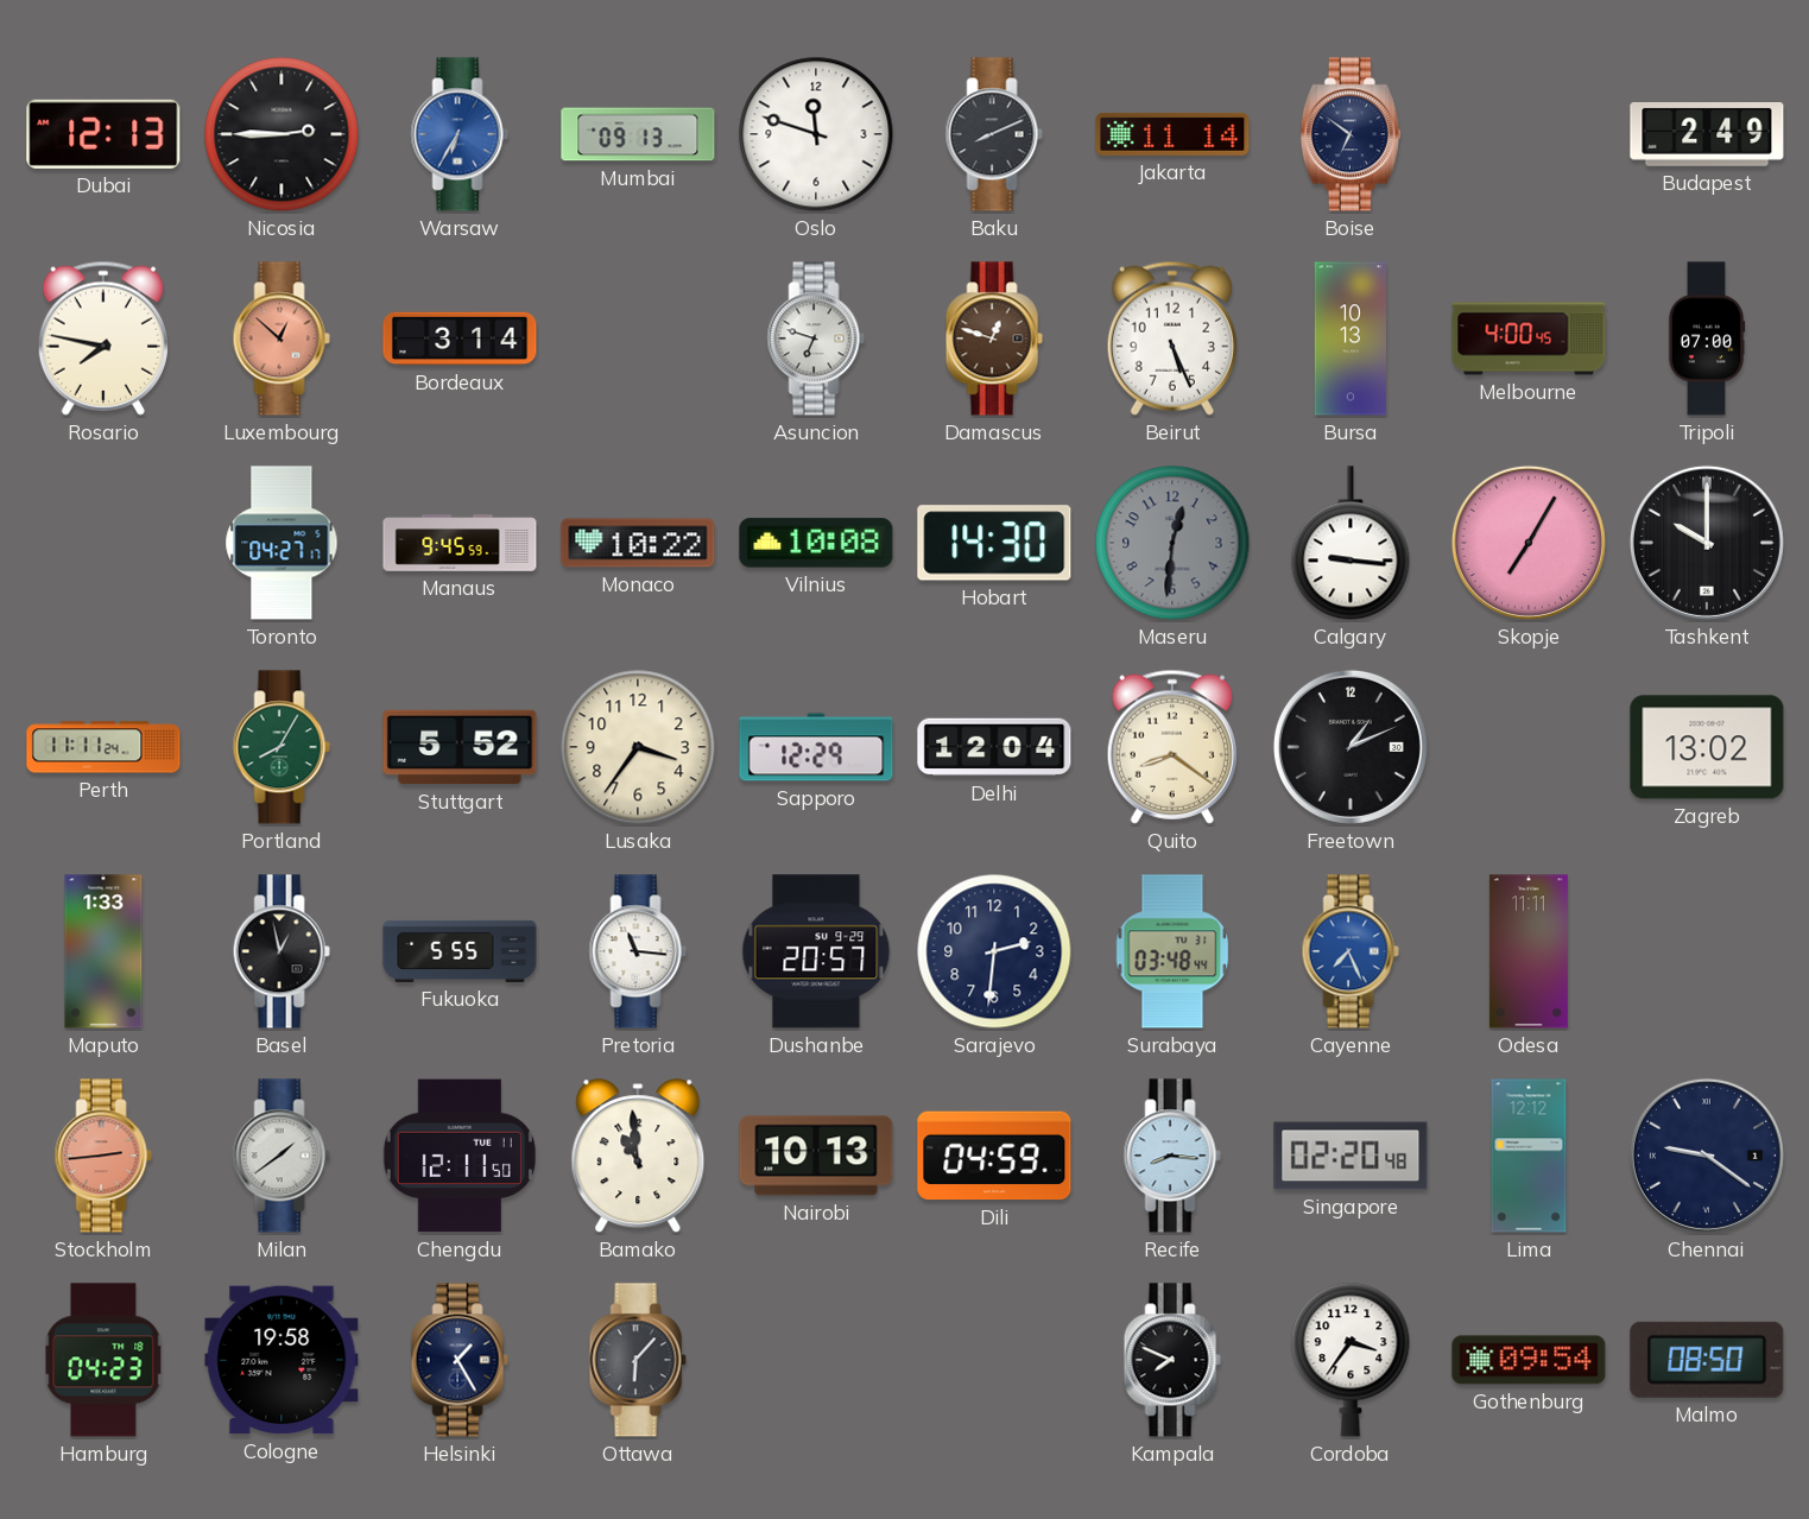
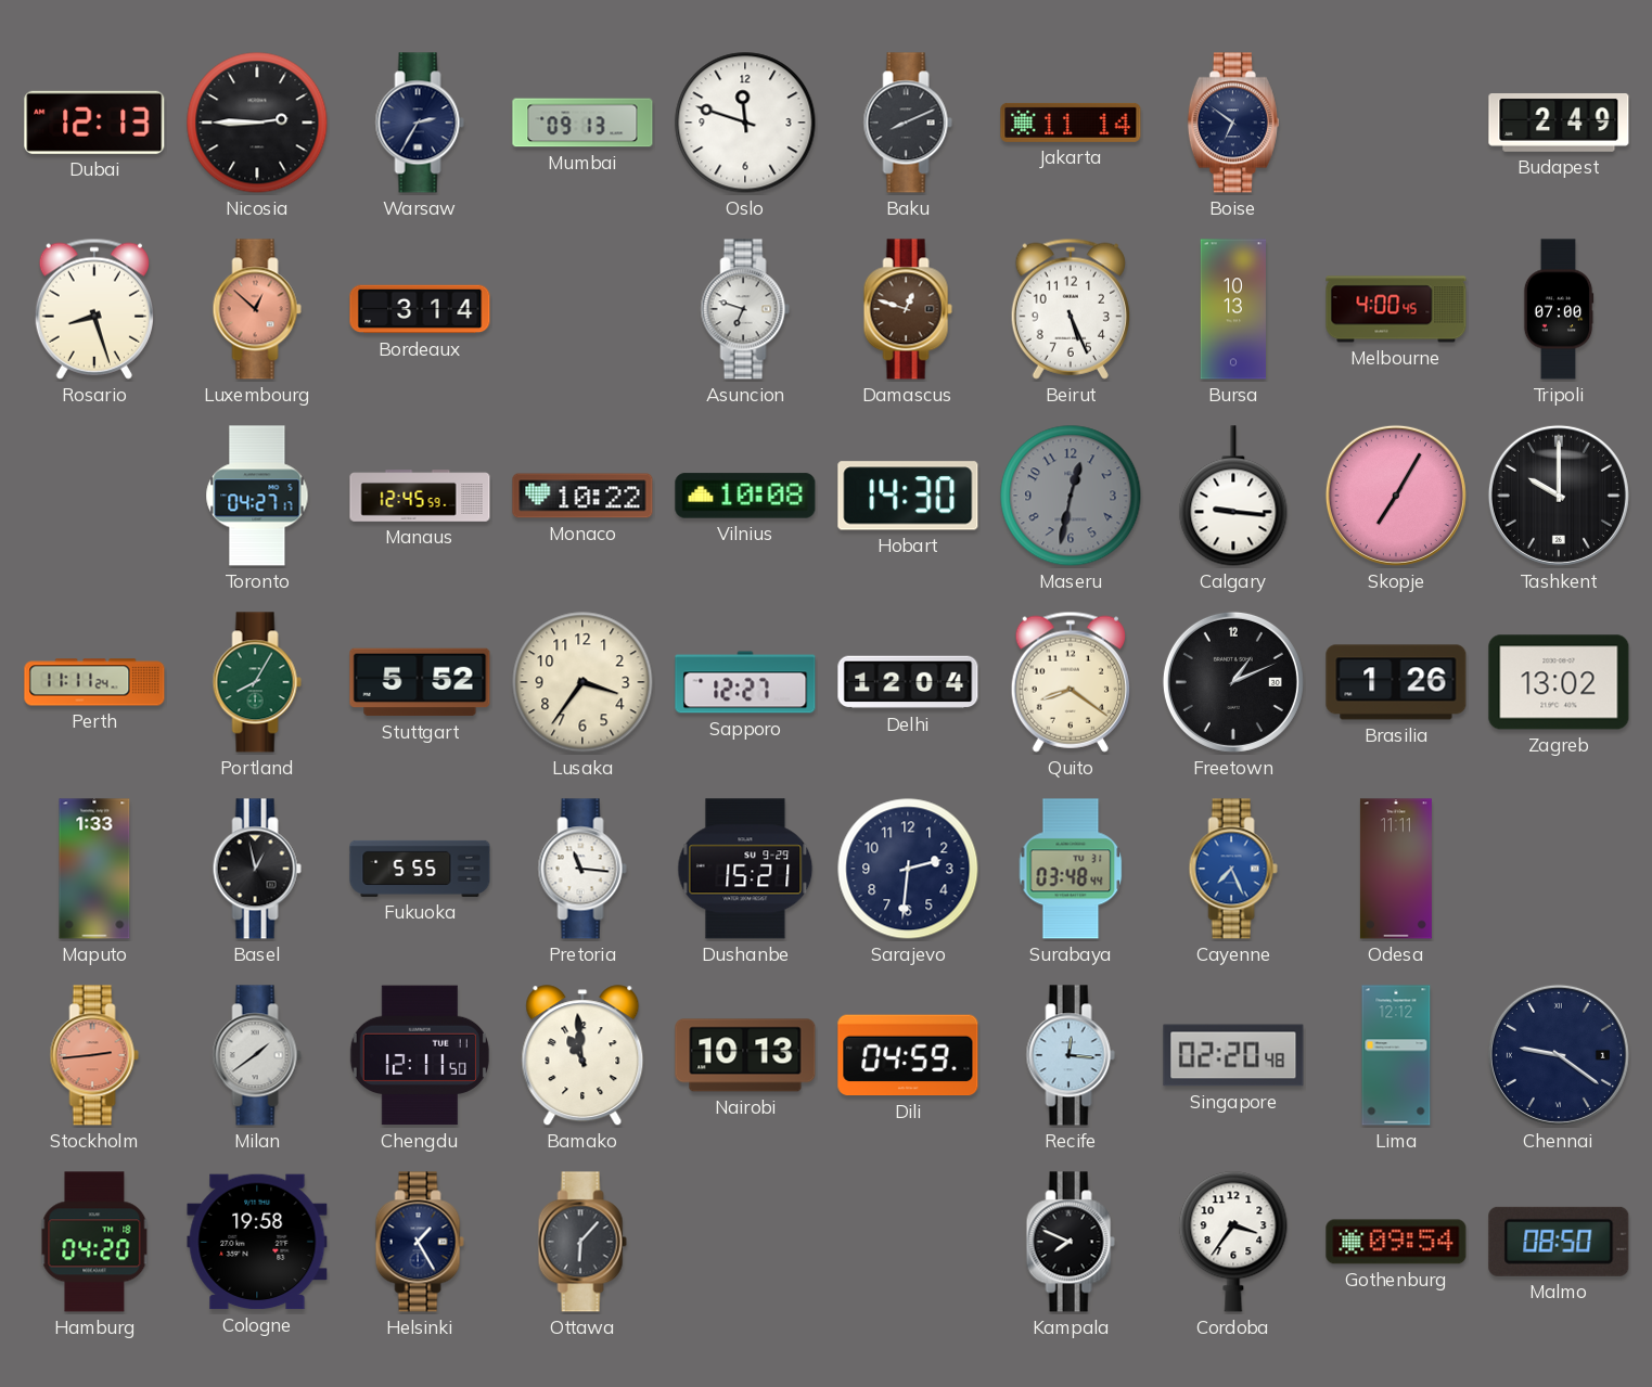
Warsaw: 6:35 -> 2:35
Warsaw dial: blue -> navy
Rosario: 7:47 -> 8:27
Manaus: 9:45 -> 12:45
Maseru: 12:31 -> 12:32
Sapporo: 12:29 -> 12:27
Brasilia: none -> 1:26
Dushanbe: 20:57 -> 15:21
Recife: 8:16 -> 12:16
Hamburg: 04:23 -> 04:20
